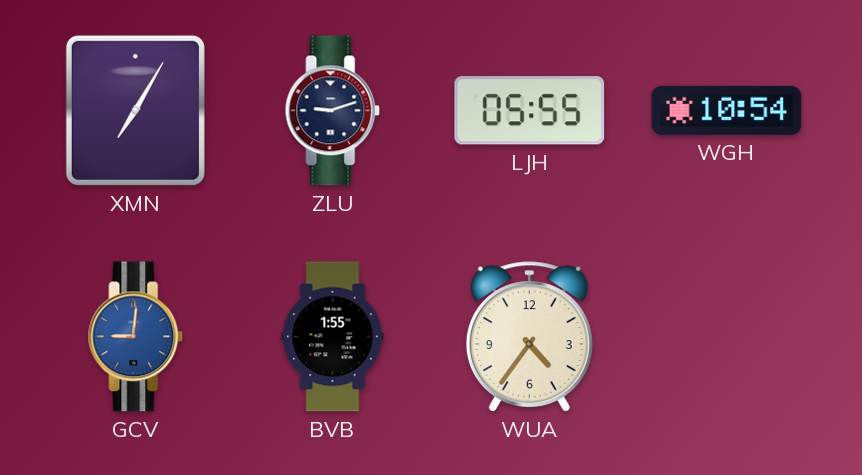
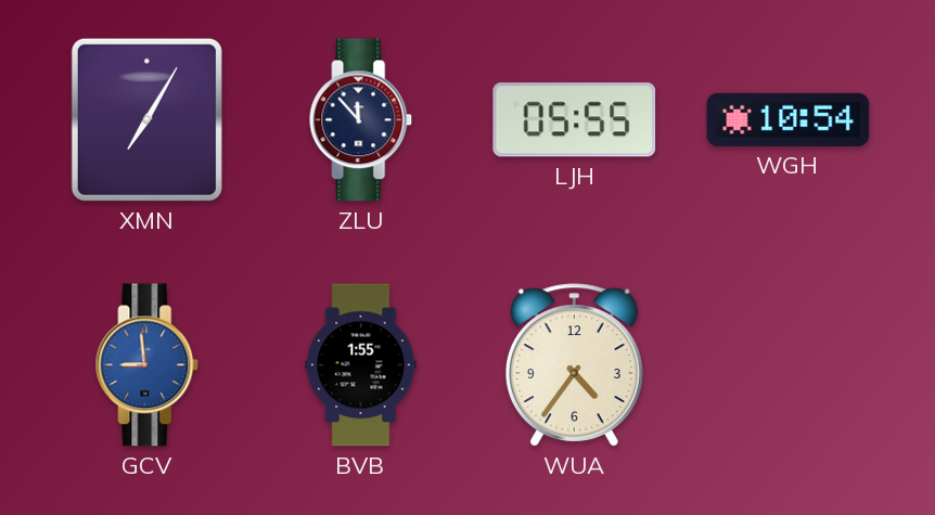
ZLU: 9:12 -> 11:53
GCV: 9:01 -> 8:59
